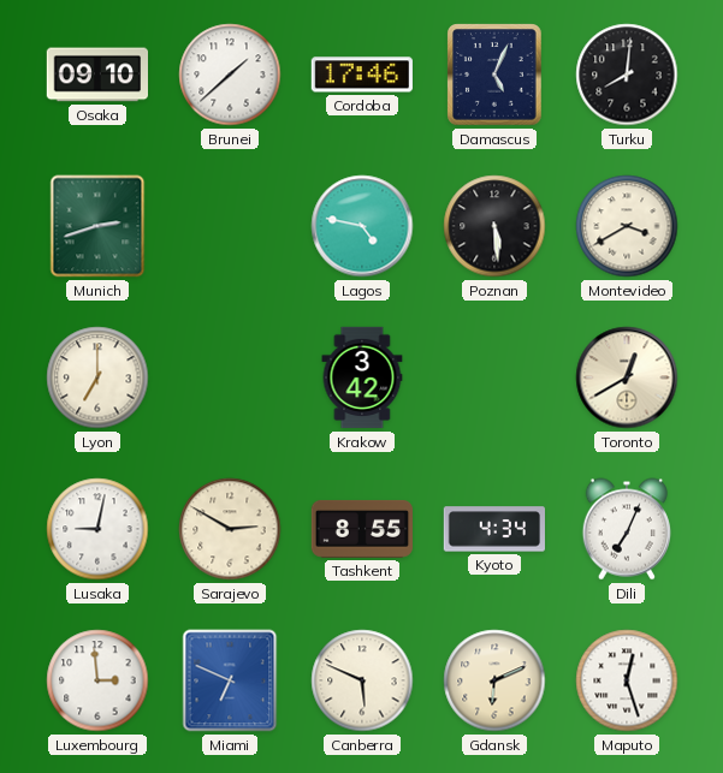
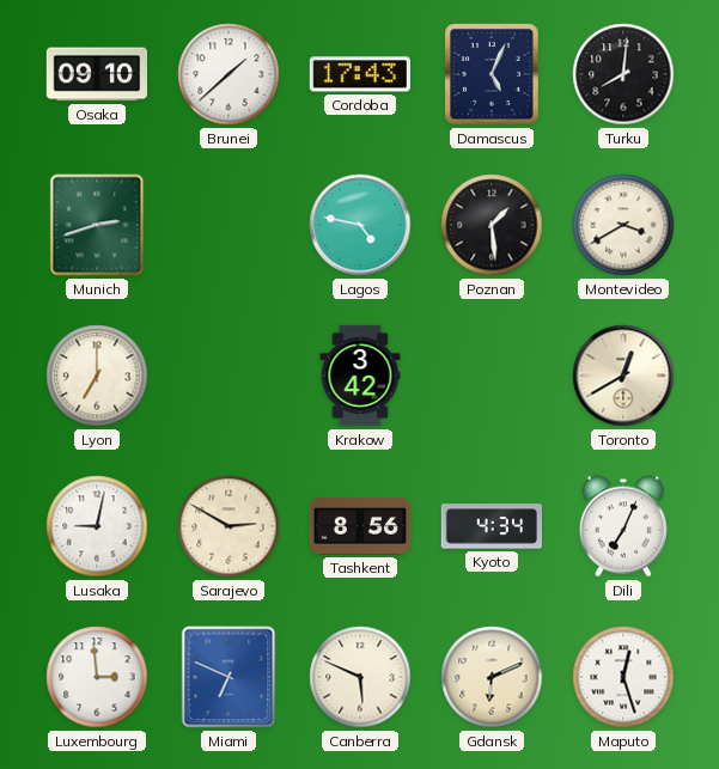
Cordoba: 17:46 -> 17:43
Poznan: 5:29 -> 1:29
Tashkent: 8:55 -> 8:56
